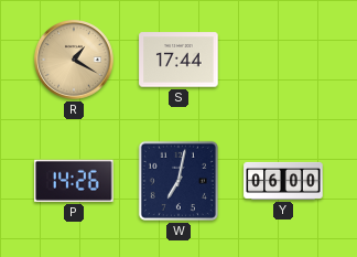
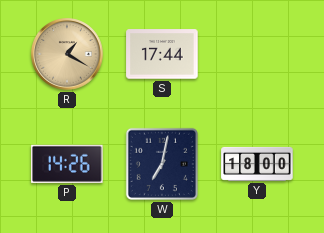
Y: 06:00 -> 18:00
